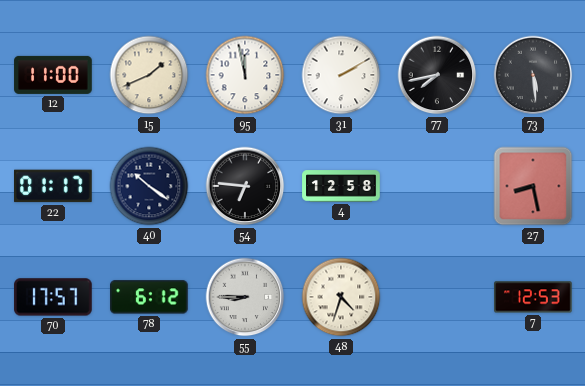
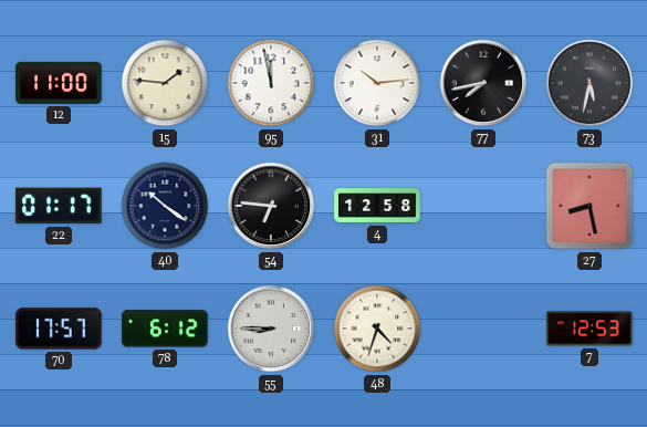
15: 1:41 -> 1:46
31: 2:10 -> 10:14
73: 5:29 -> 5:32
